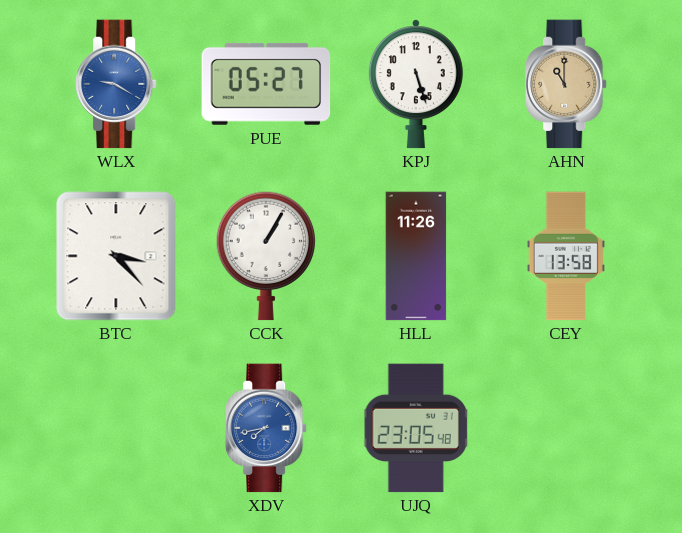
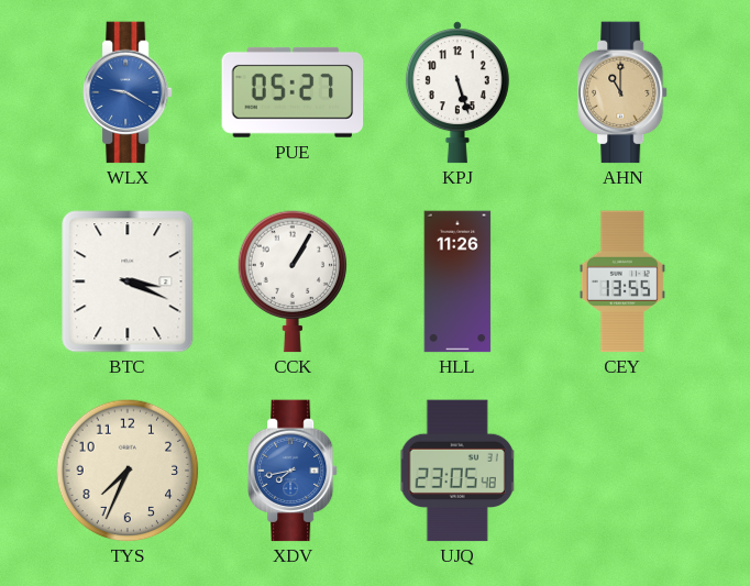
BTC: 3:23 -> 3:19
CEY: 13:58 -> 13:55
TYS: none -> 7:34
